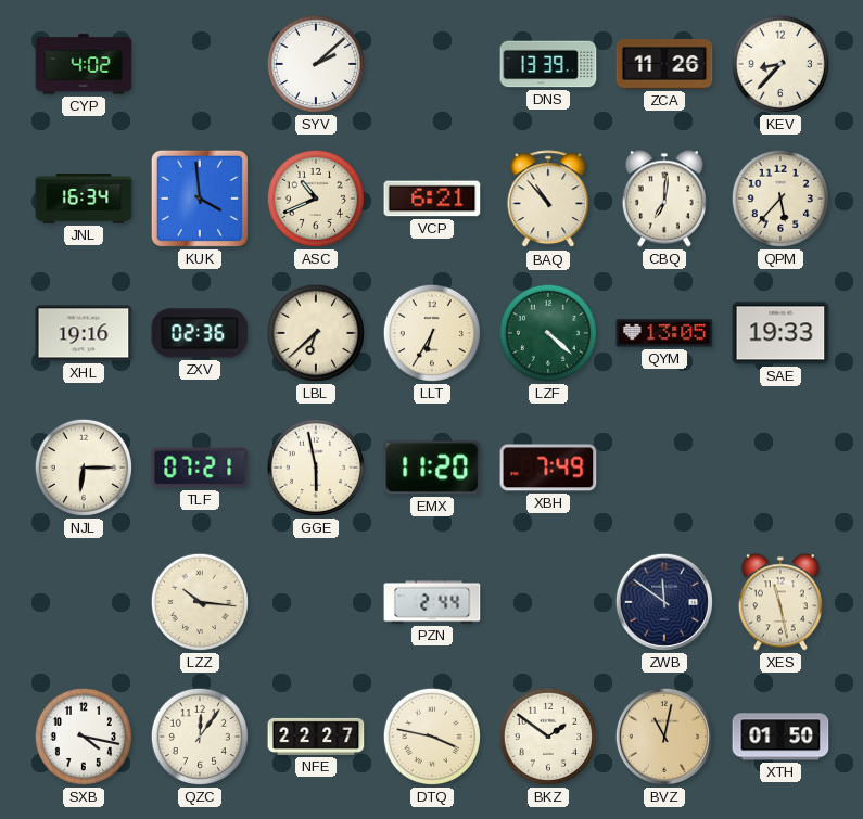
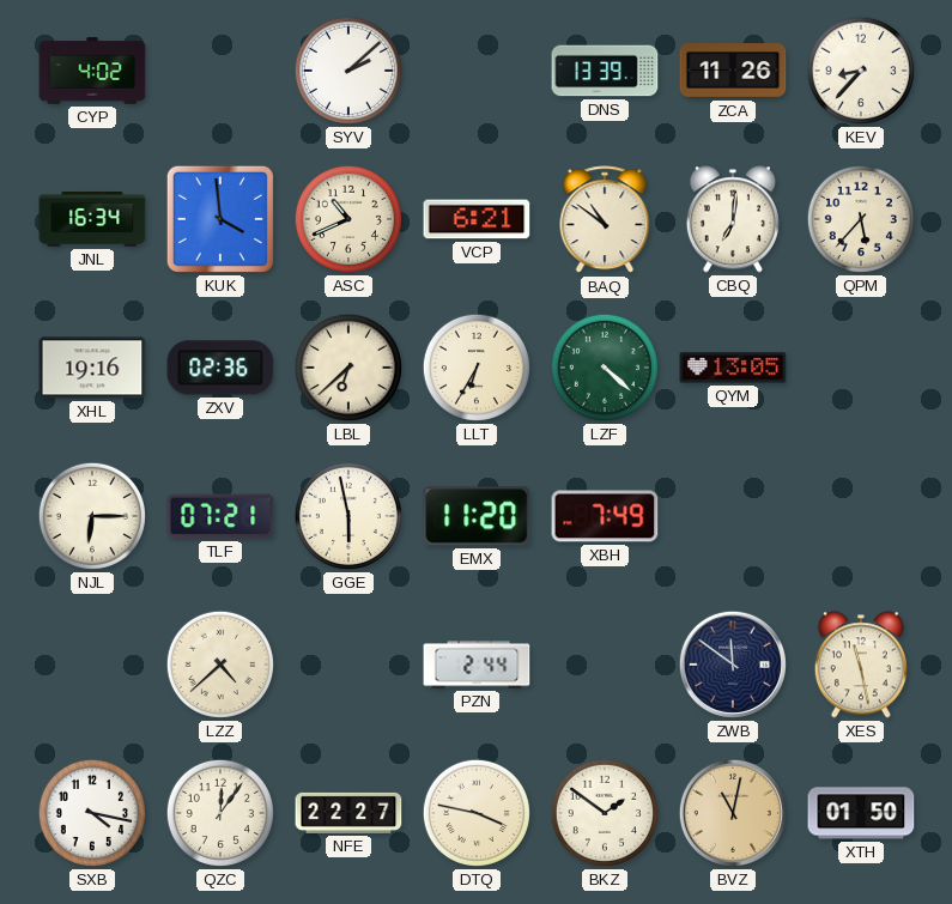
BAQ: 10:53 -> 10:51
SAE: 19:33 -> none
LZZ: 10:16 -> 4:38
